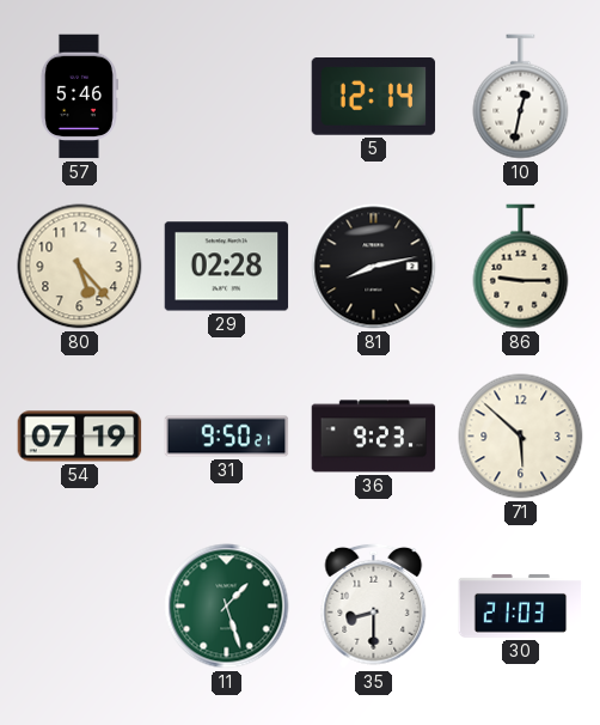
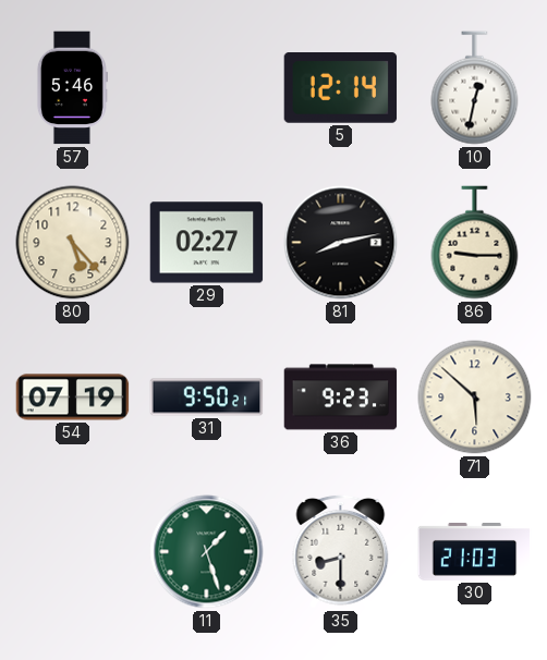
29: 02:28 -> 02:27
